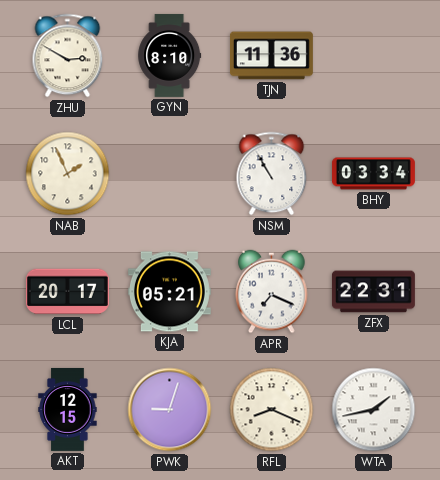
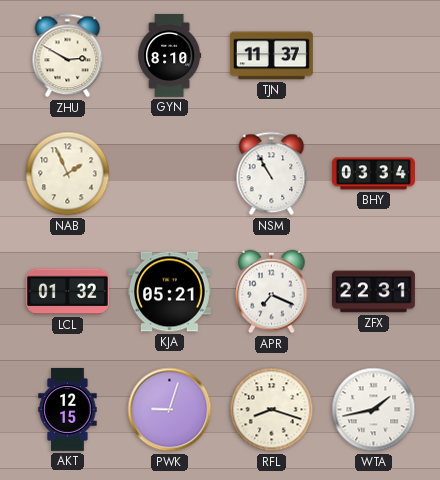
TJN: 11:36 -> 11:37
LCL: 20:17 -> 01:32
RFL: 8:19 -> 8:18
